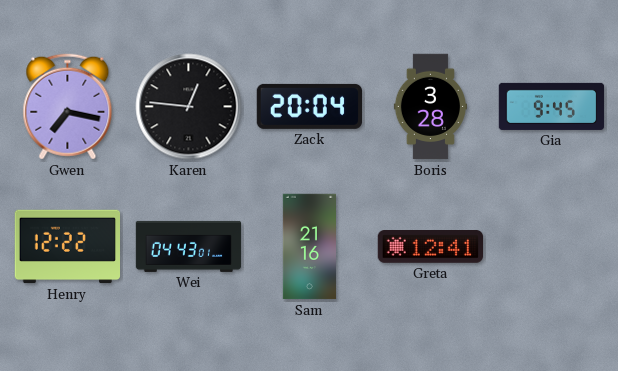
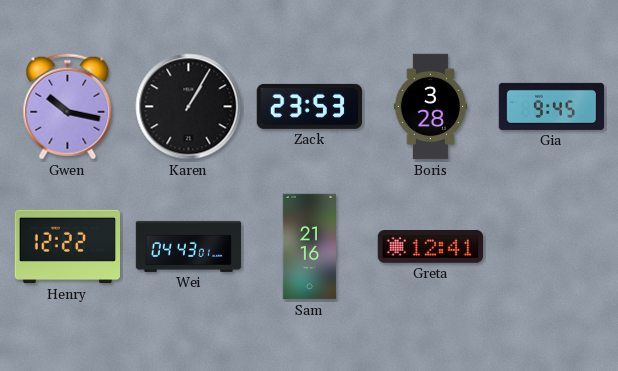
Gwen: 7:17 -> 10:17
Karen: 12:46 -> 1:05
Zack: 20:04 -> 23:53
